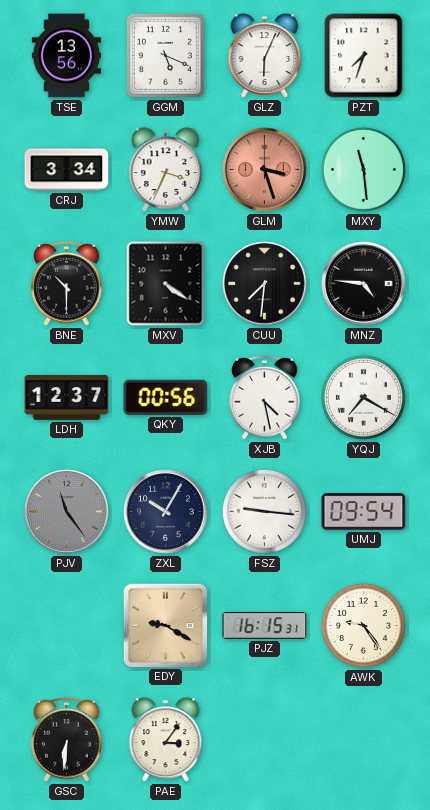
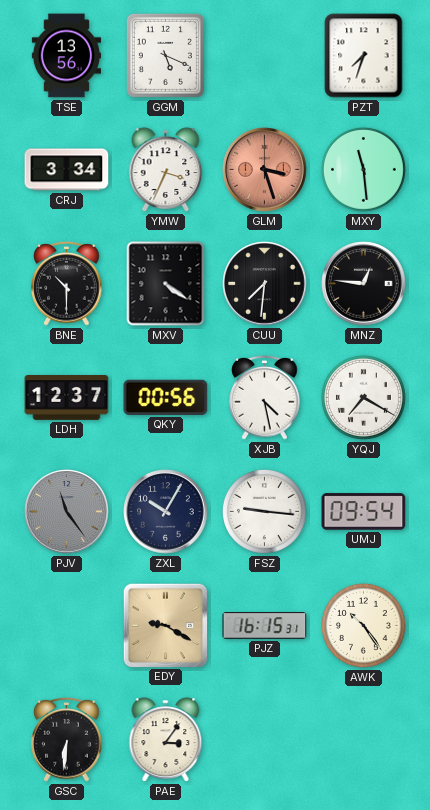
GLZ: 6:04 -> none
MNZ: 4:46 -> 12:46
AWK: 9:24 -> 10:24
